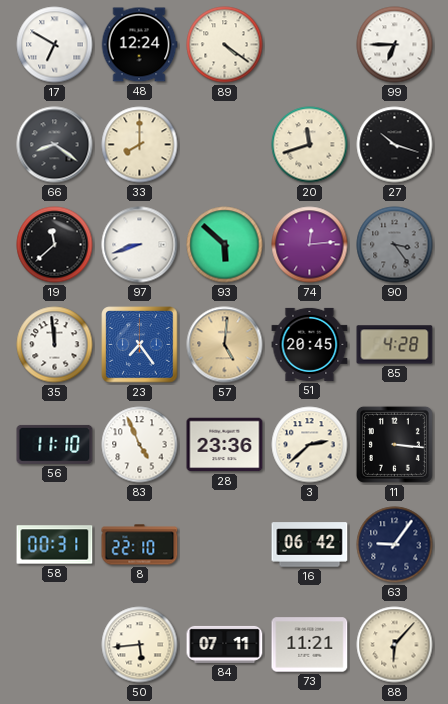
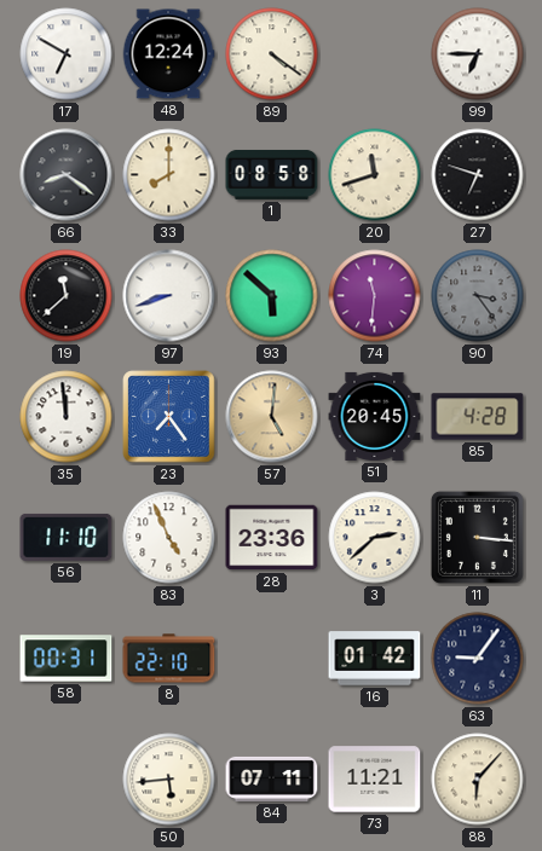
1: none -> 08:58
27: 10:18 -> 6:48
74: 12:14 -> 11:31
16: 06:42 -> 01:42
